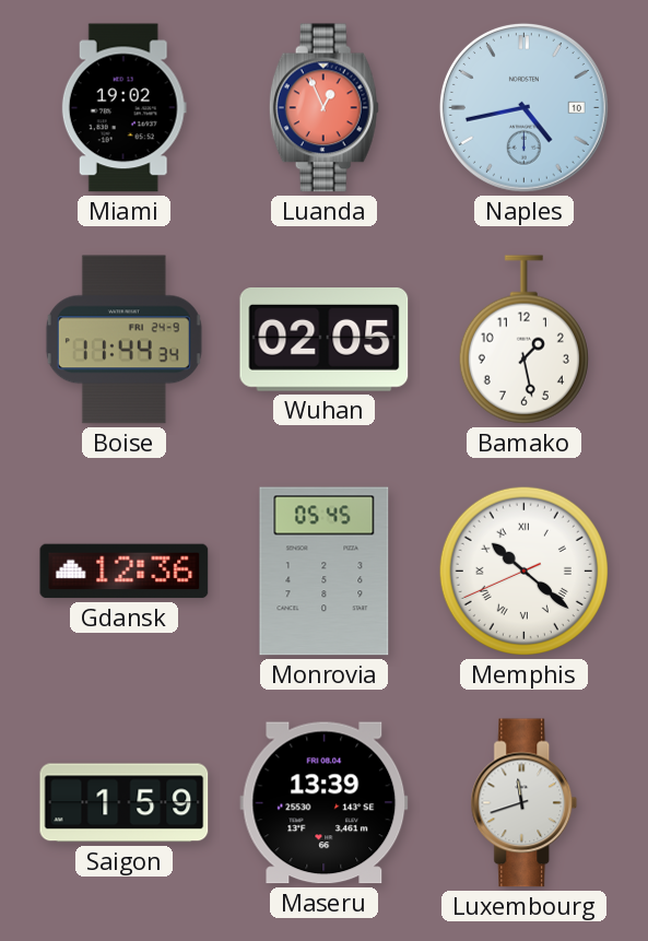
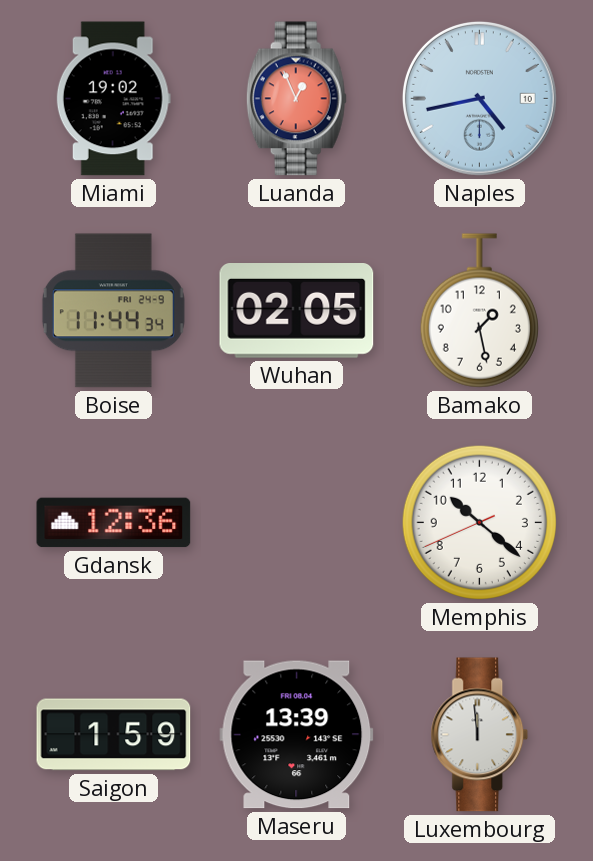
Monrovia: 05:45 -> none
Memphis numerals: Roman -> Arabic
Luxembourg: 11:42 -> 11:59
